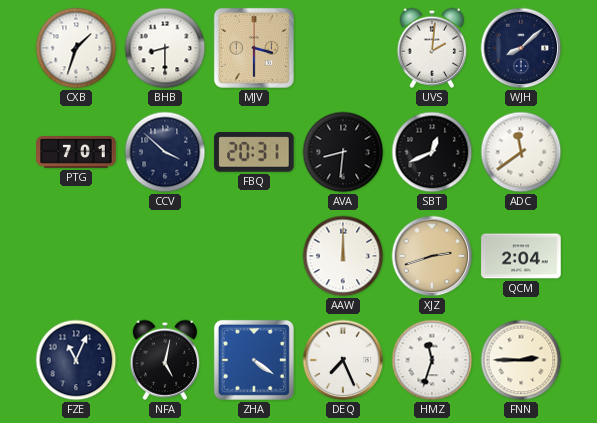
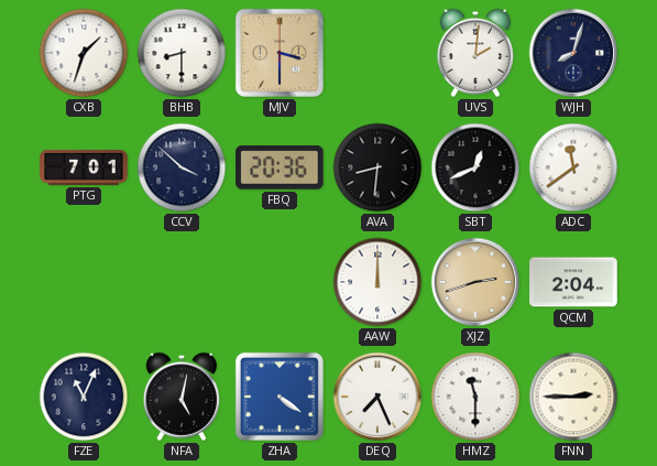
WJH: 8:08 -> 8:03
FBQ: 20:31 -> 20:36
HMZ: 11:33 -> 11:30
